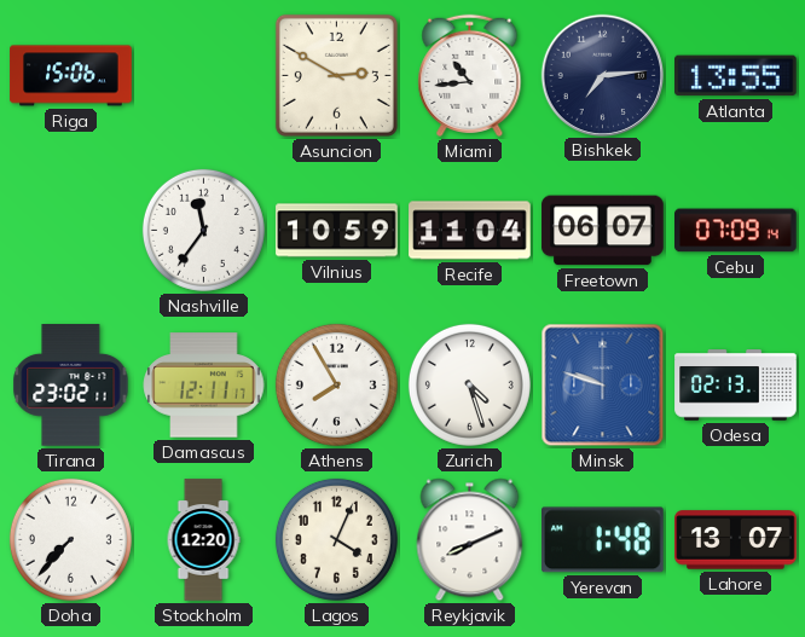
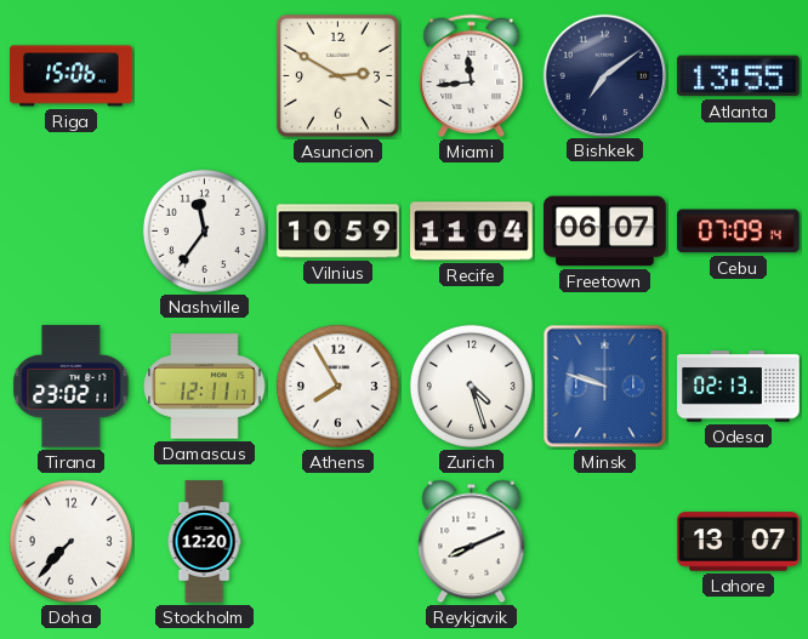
Miami: 10:44 -> 11:44
Bishkek: 7:14 -> 7:09
Lagos: 4:04 -> none
Yerevan: 1:48 -> none
